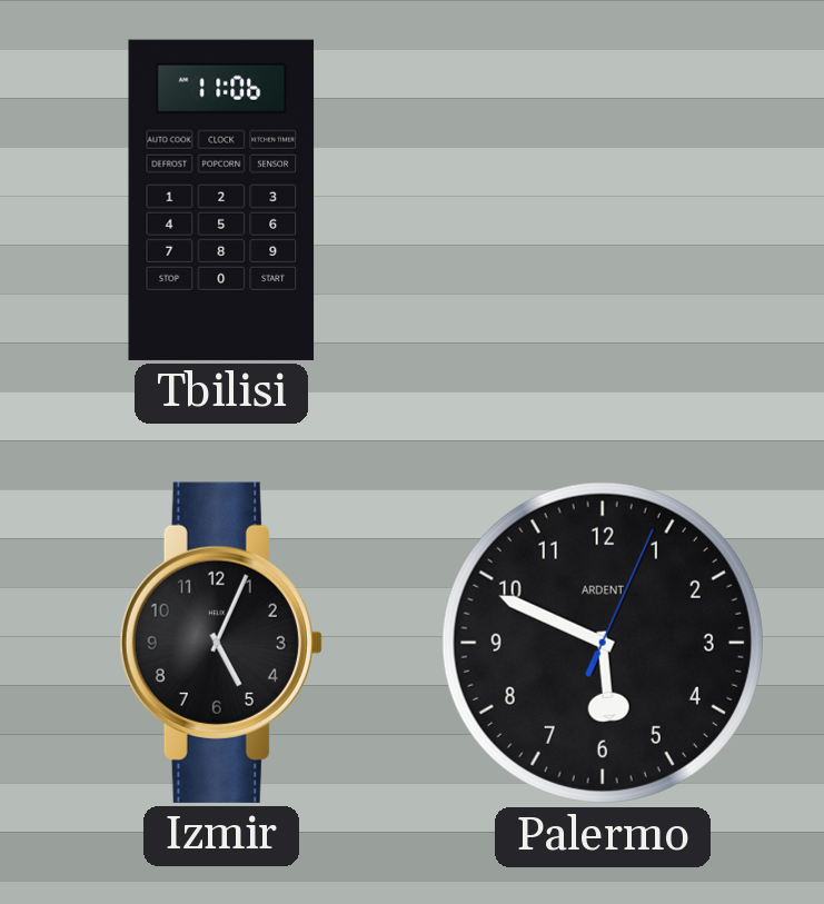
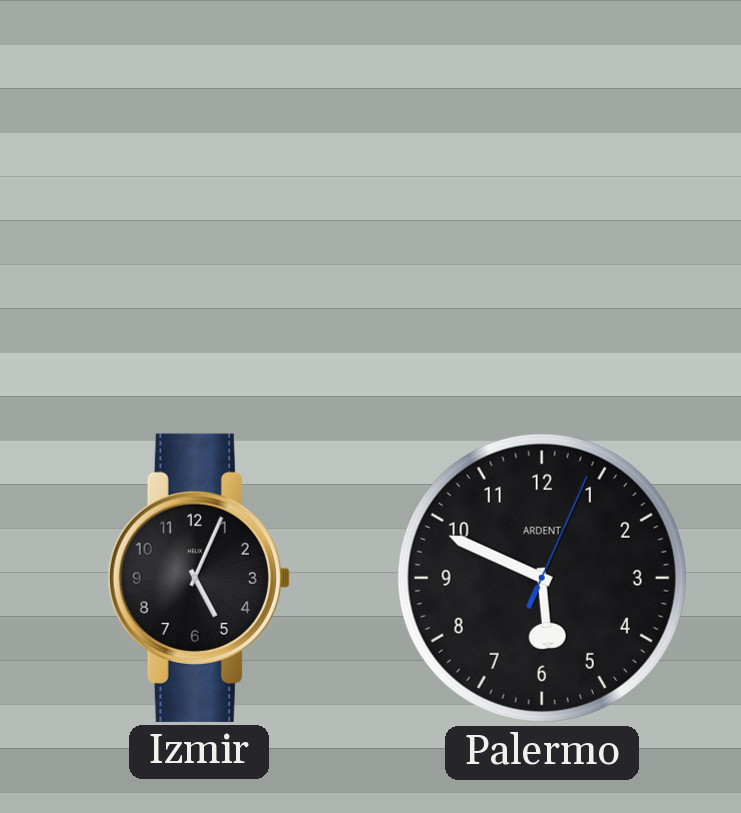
Tbilisi: 11:06 -> none
